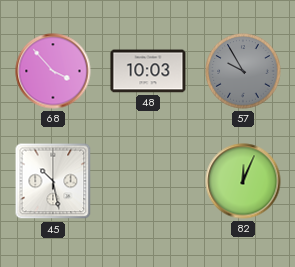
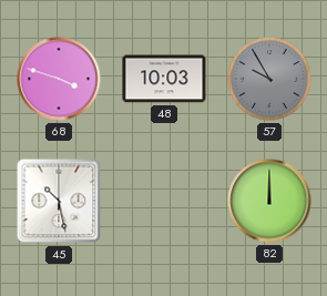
68: 3:53 -> 3:48
82: 12:04 -> 12:00
